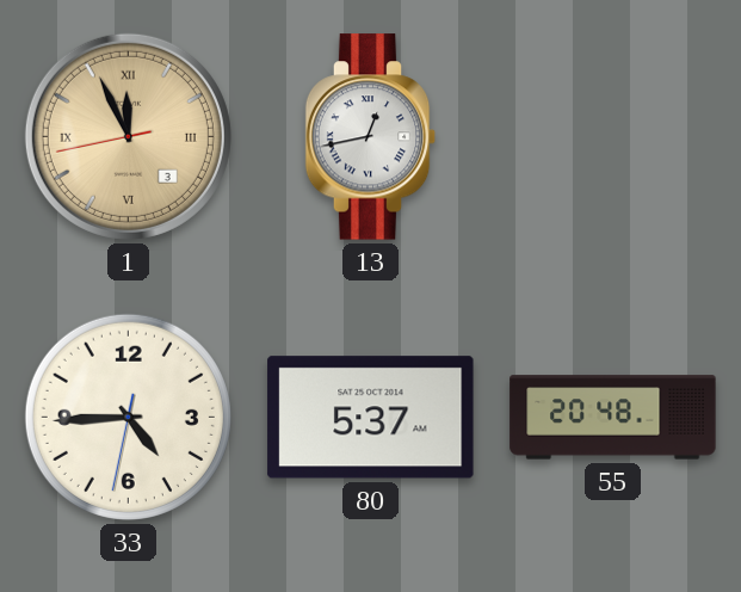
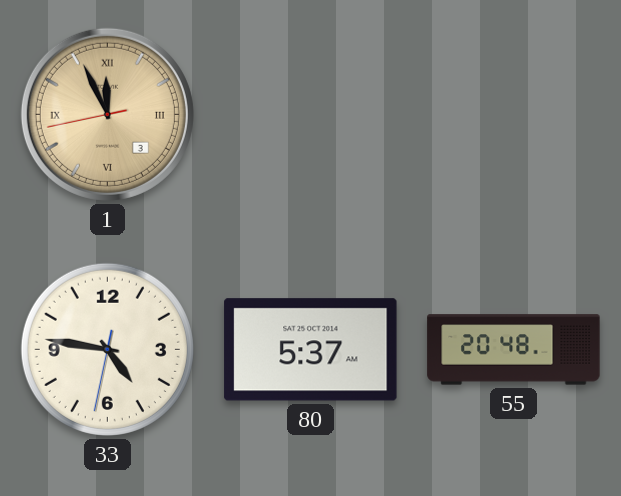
13: 12:43 -> none
33: 4:44 -> 4:46
